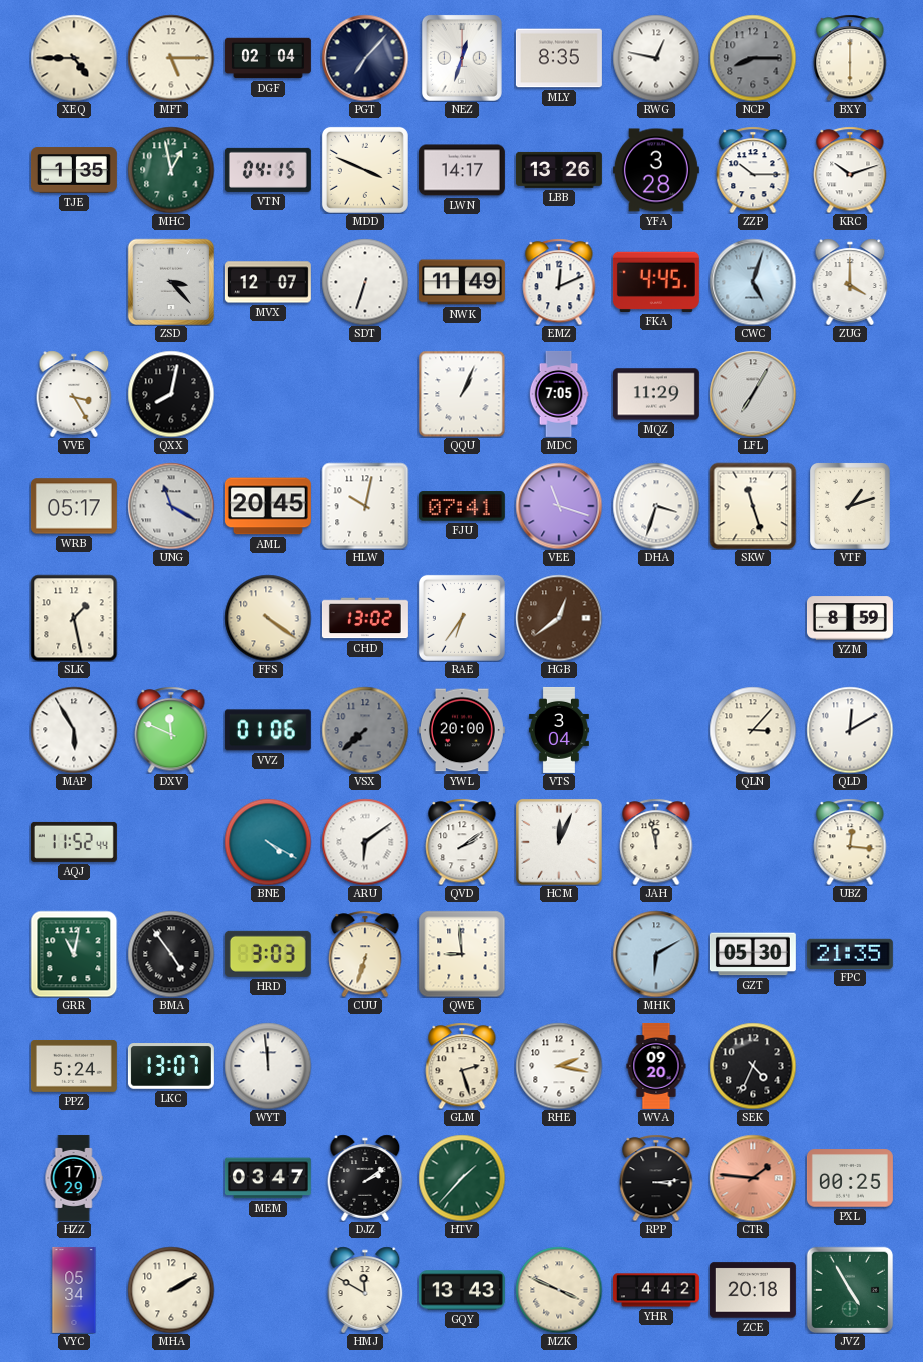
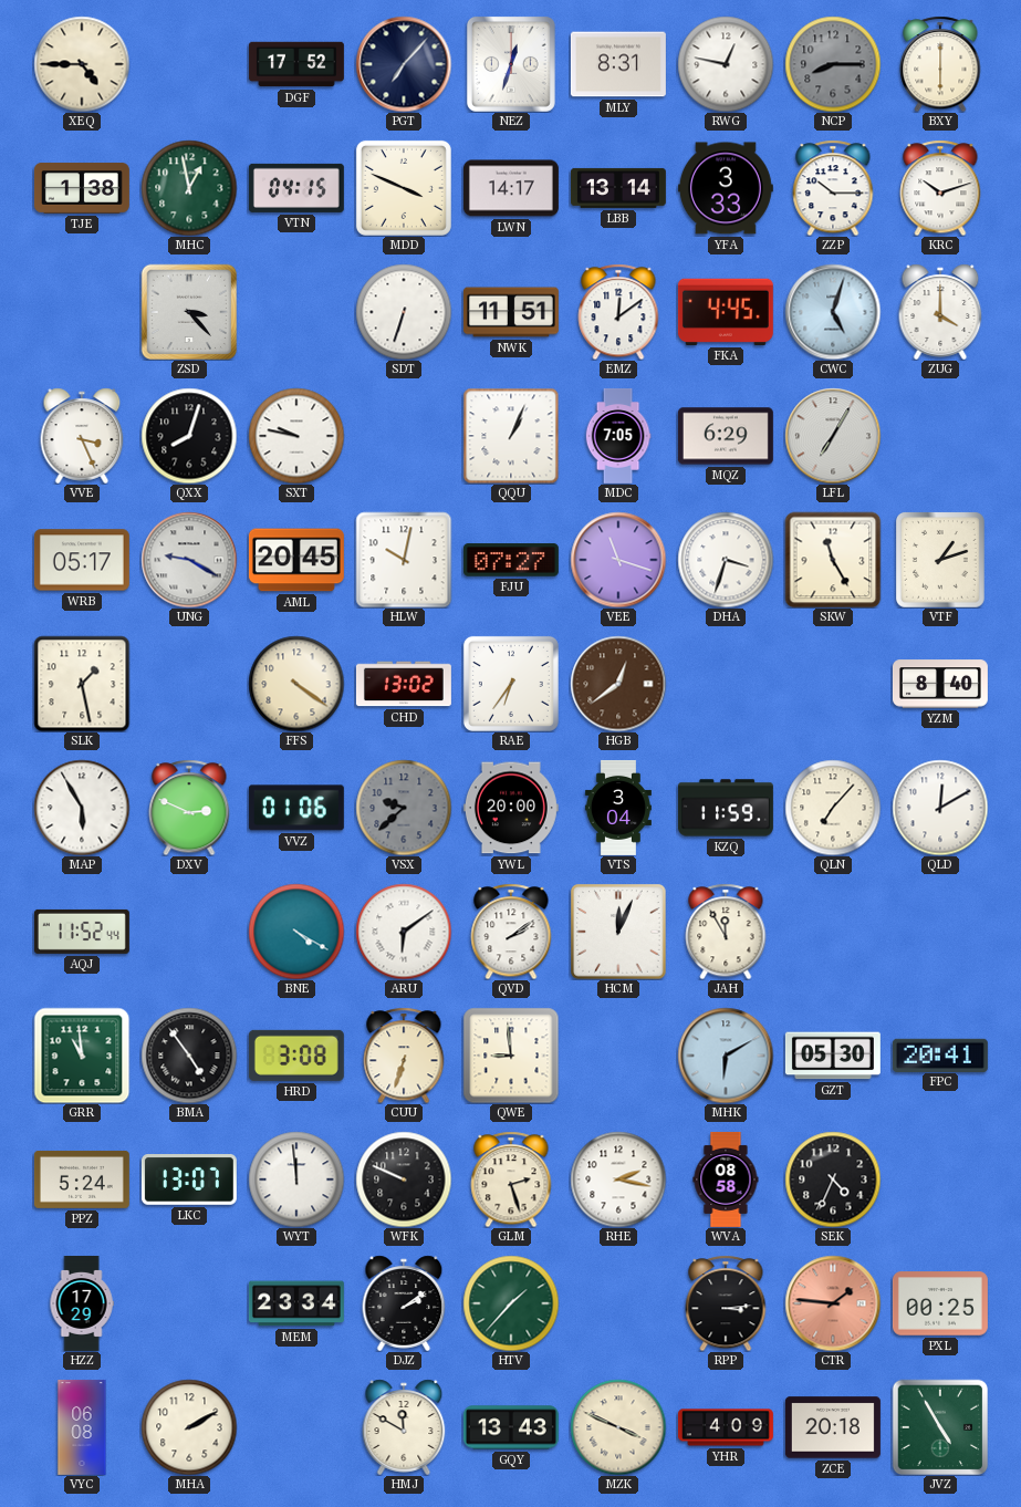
MFT: 5:15 -> none
DGF: 02:04 -> 17:52
MLY: 8:35 -> 8:31
TJE: 1:35 -> 1:38
LBB: 13:26 -> 13:14
YFA: 3:28 -> 3:33
MVX: 12:07 -> none
NWK: 11:49 -> 11:51
EMZ: 12:11 -> 12:09
VVE: 3:25 -> 3:26
QXX: 8:02 -> 8:03
SXT: none -> 9:47
MQZ: 11:29 -> 6:29
UNG: 11:20 -> 9:20
FJU: 07:41 -> 07:27
SKW: 11:27 -> 11:25
YZM: 8:59 -> 8:40
DXV: 11:49 -> 2:49
VSX: 7:38 -> 9:38
KZQ: none -> 11:59
QLN: 3:07 -> 7:07
JAH: 11:58 -> 11:55
UBZ: 12:16 -> none
GRR: 11:02 -> 10:59
HRD: 3:03 -> 3:08
FPC: 21:35 -> 20:41
WFK: none -> 9:49
WVA: 09:20 -> 08:58
MEM: 03:47 -> 23:34
VYC: 05:34 -> 06:08
YHR: 4:42 -> 4:09
